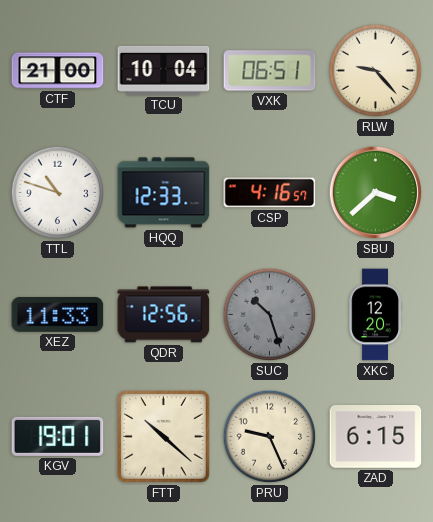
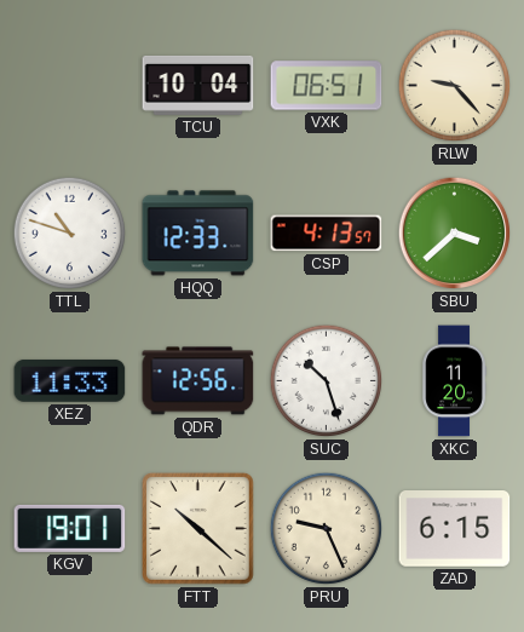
CTF: 21:00 -> none
CSP: 4:16 -> 4:13
SUC dial: grey -> white
XKC: 12:20 -> 11:20
